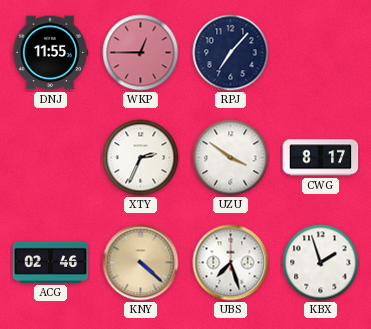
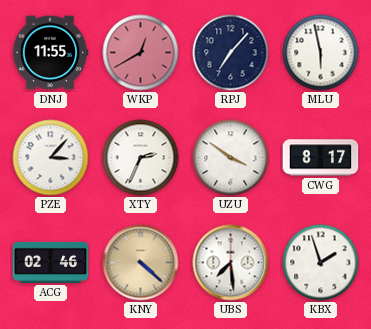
WKP: 12:45 -> 12:40
MLU: none -> 5:58
PZE: none -> 3:07
UBS: 7:27 -> 7:29
